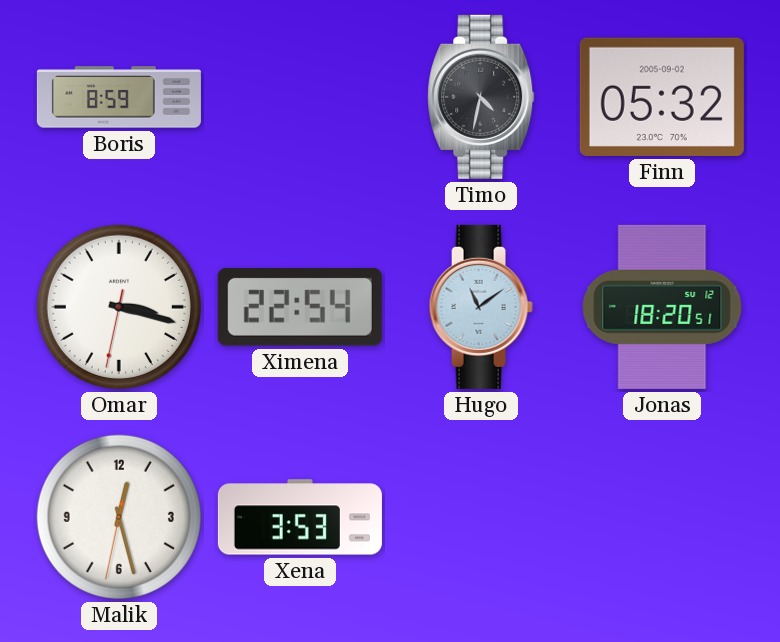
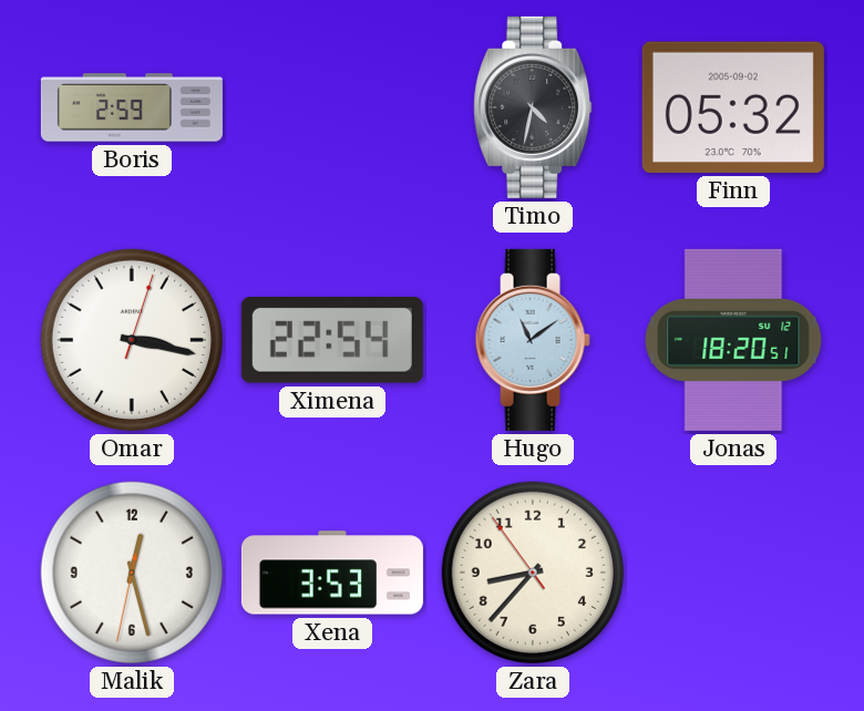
Boris: 8:59 -> 2:59
Omar: 3:17:32 -> 3:17:03
Zara: none -> 8:36
